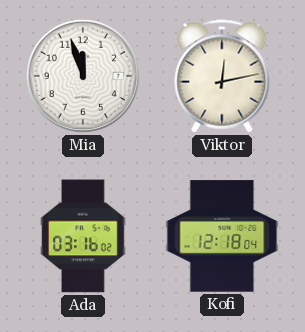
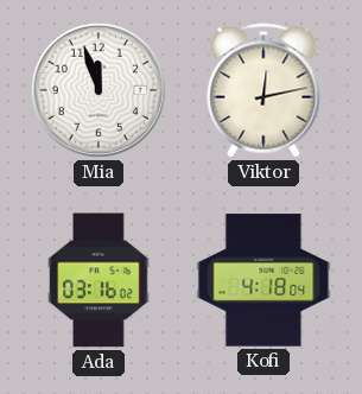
Kofi: 12:18 -> 4:18
